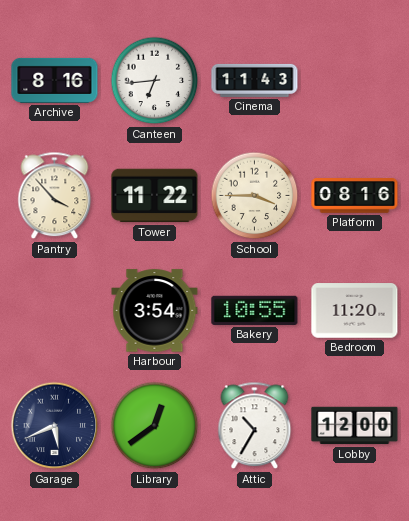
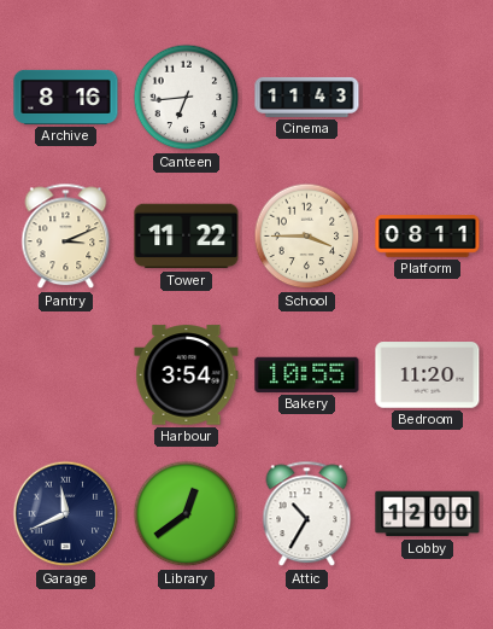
Pantry: 3:53 -> 3:11
Platform: 08:16 -> 08:11
Garage: 5:41 -> 11:41
